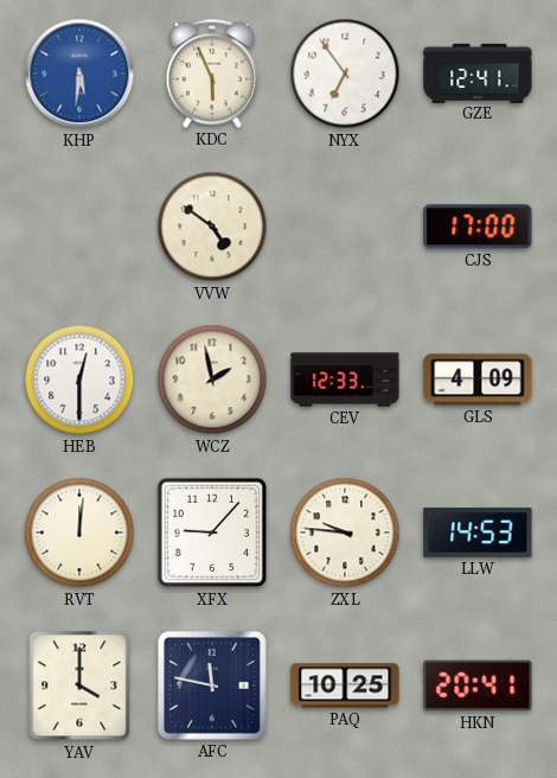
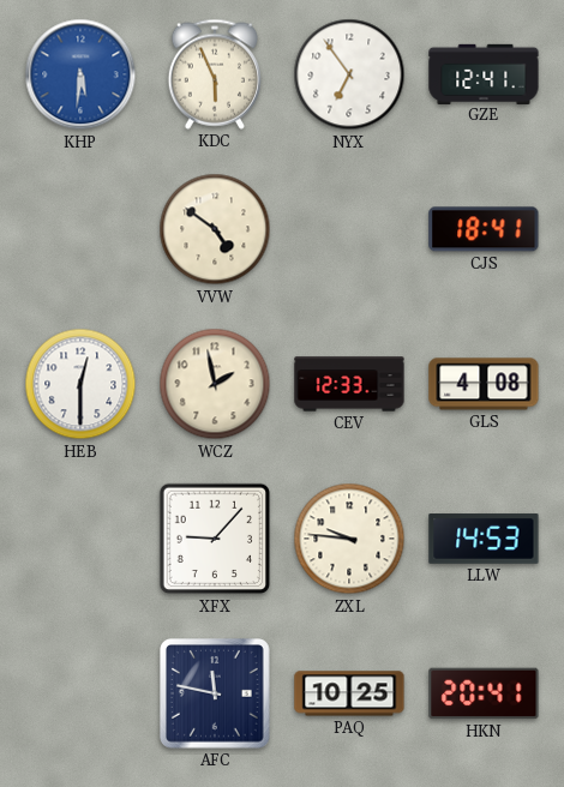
CJS: 17:00 -> 18:41
GLS: 4:09 -> 4:08
RVT: 12:01 -> none
YAV: 4:00 -> none
